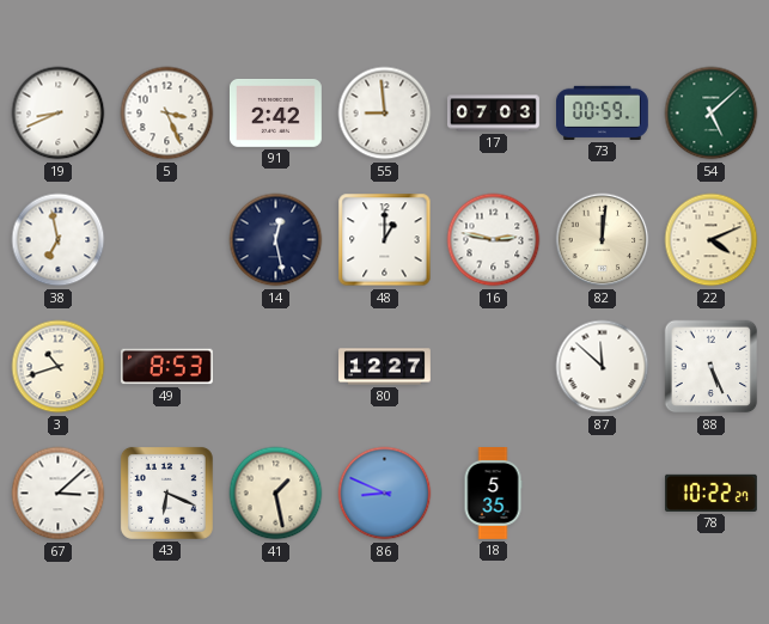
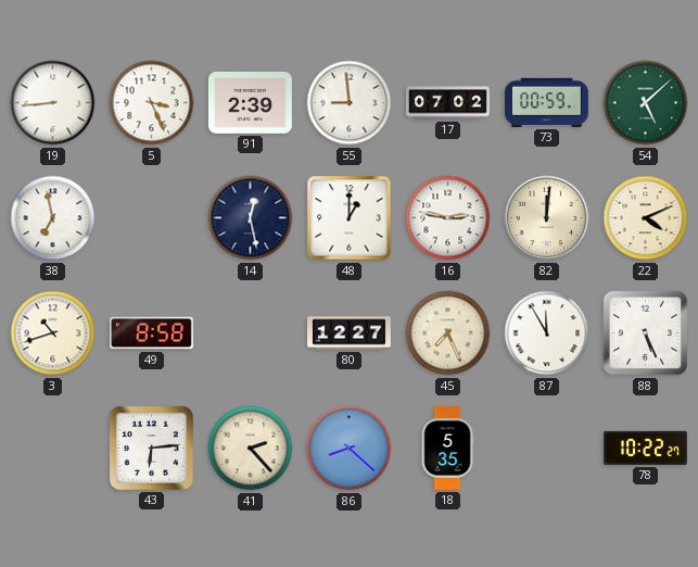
19: 8:41 -> 8:44
91: 2:42 -> 2:39
17: 07:03 -> 07:02
49: 8:53 -> 8:58
45: none -> 7:26
87: 11:52 -> 11:55
67: 3:08 -> none
43: 6:19 -> 6:14
41: 1:28 -> 2:23
86: 8:49 -> 8:22
